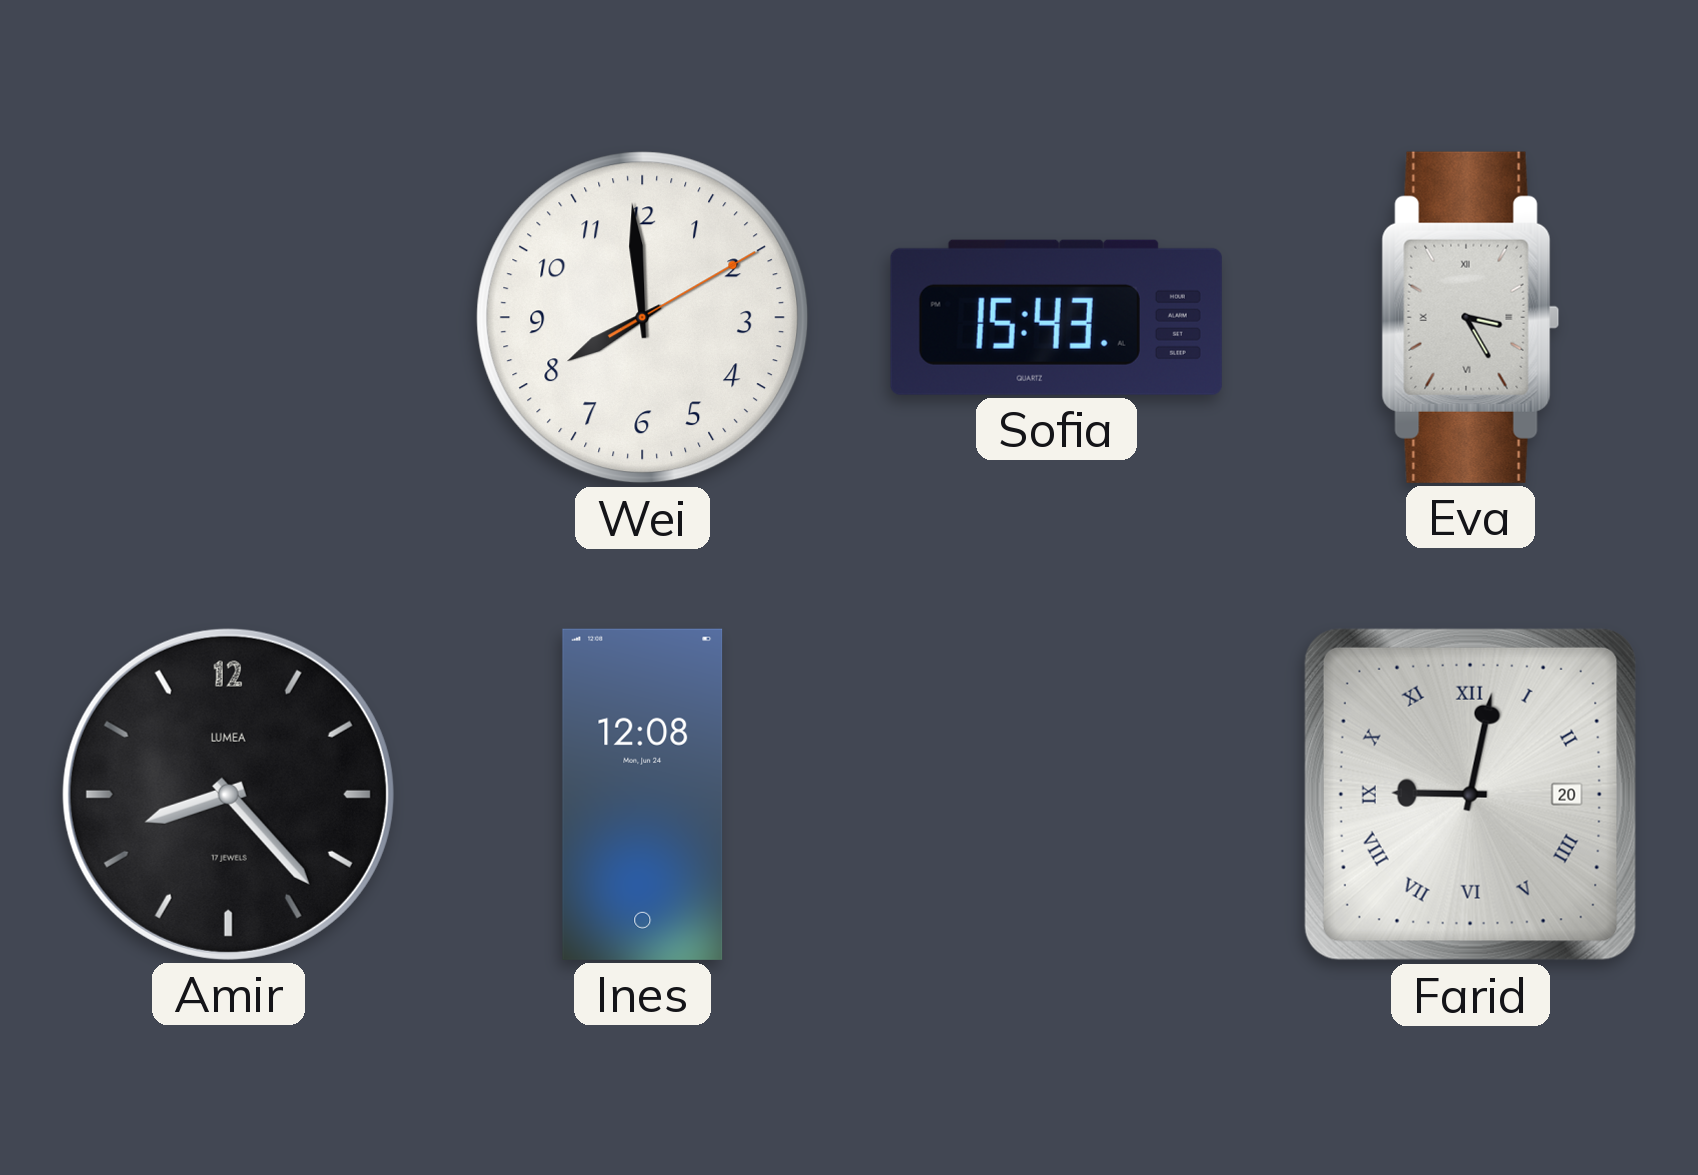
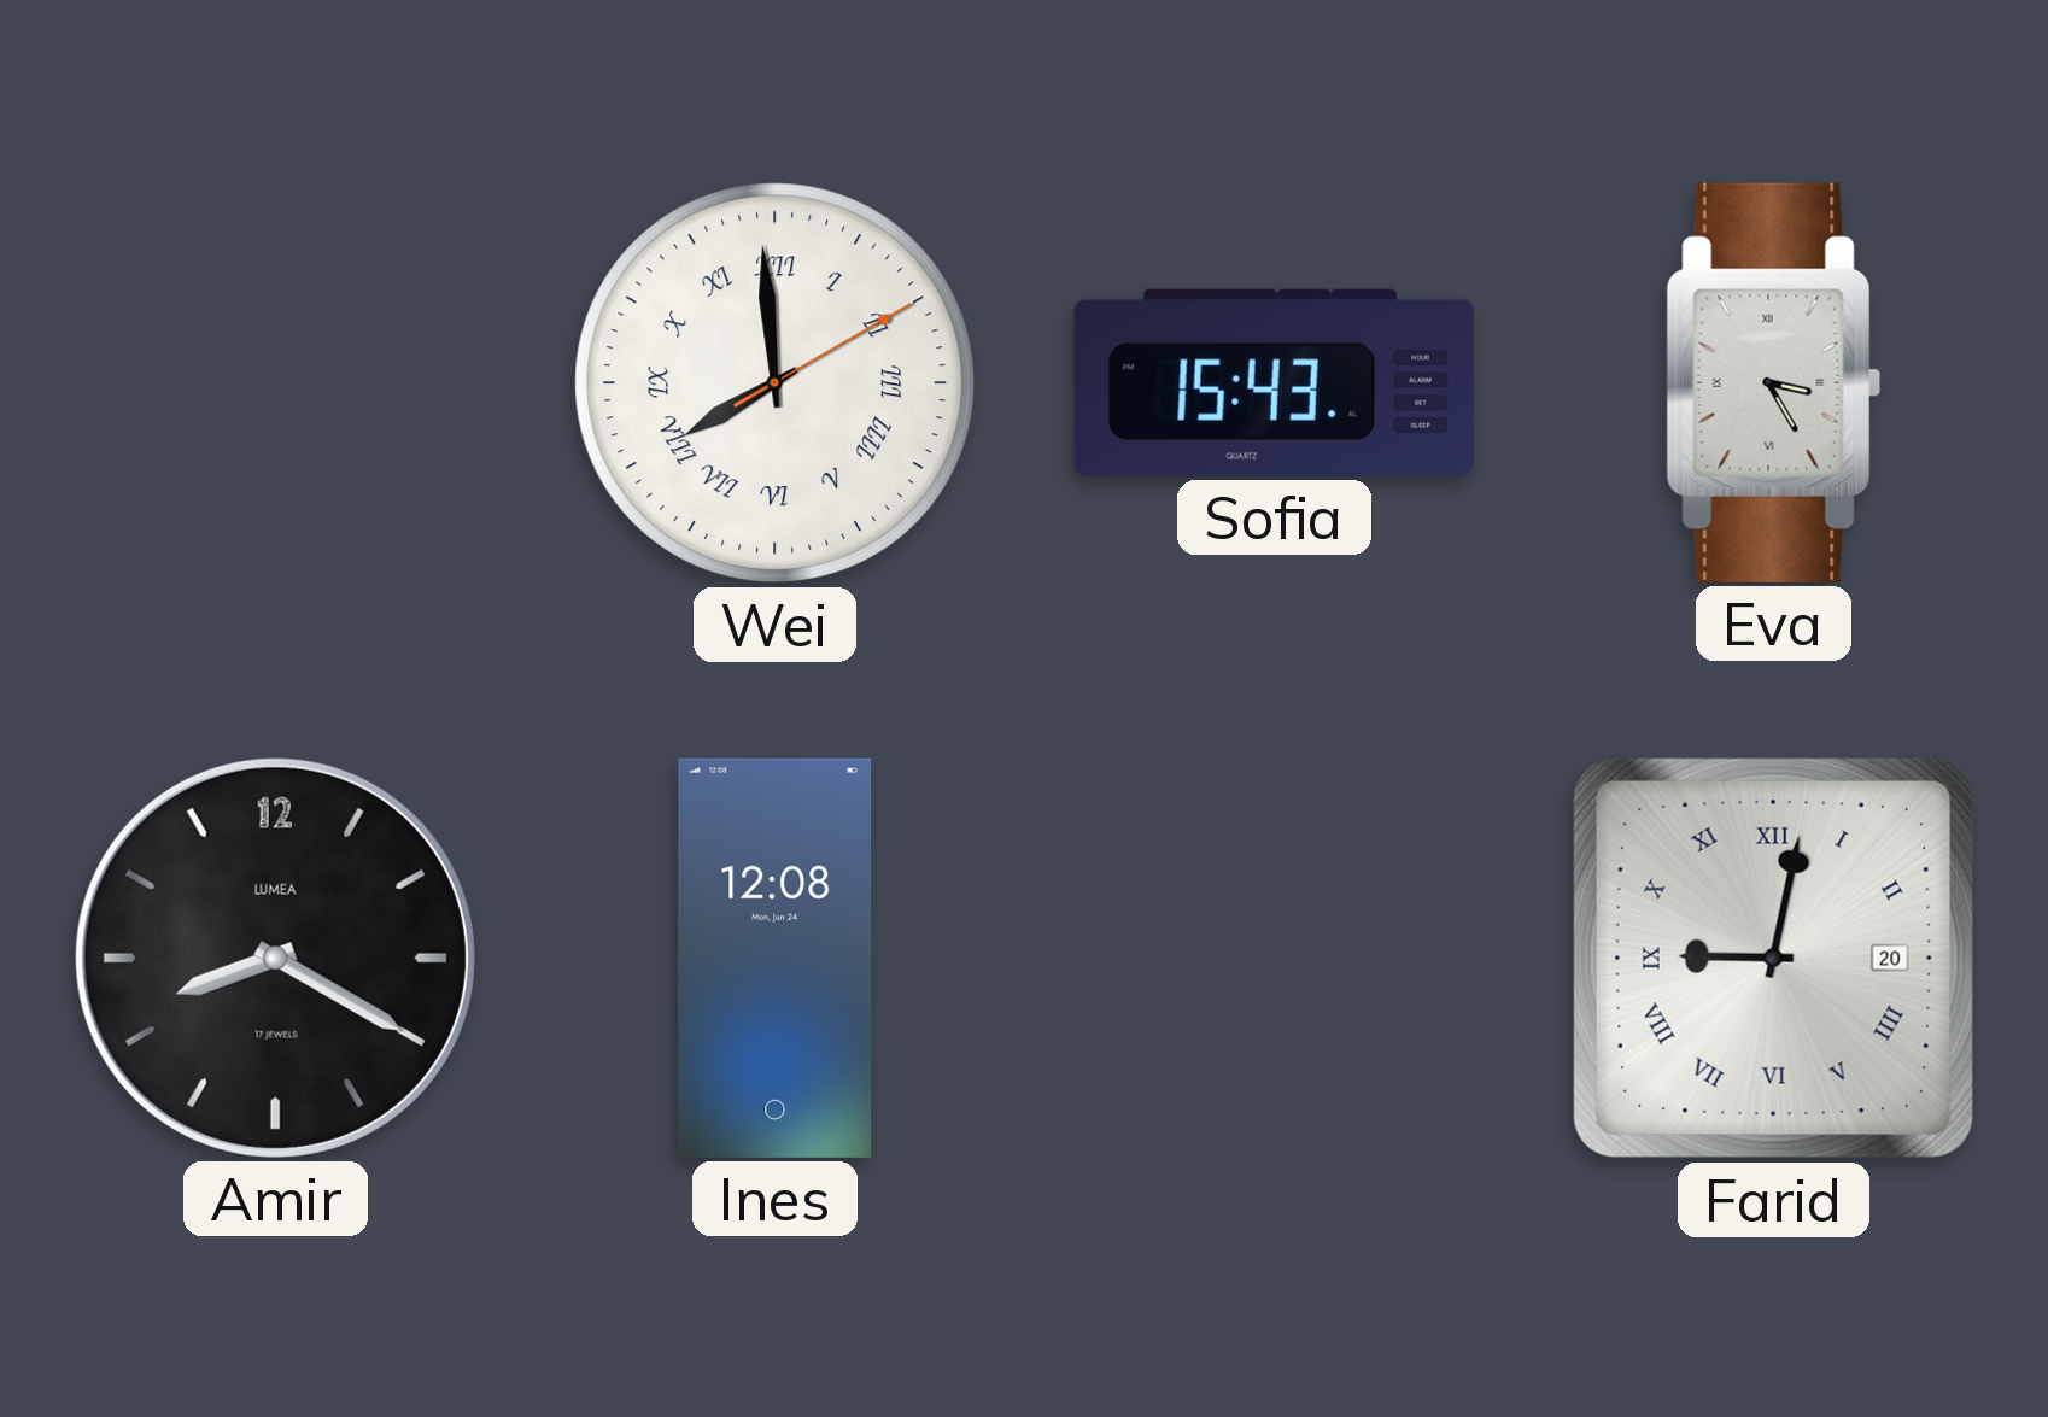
Wei numerals: Arabic -> Roman
Amir: 8:23 -> 8:20
